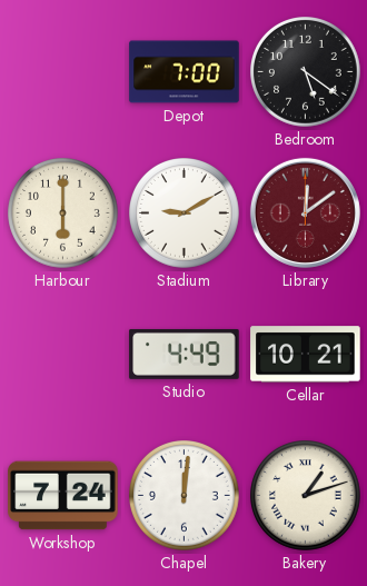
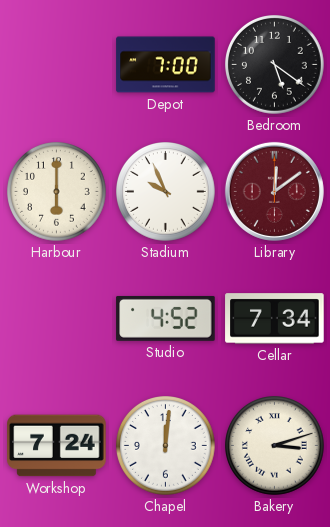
Stadium: 9:10 -> 9:56
Studio: 4:49 -> 4:52
Cellar: 10:21 -> 7:34
Bakery: 1:12 -> 3:12
